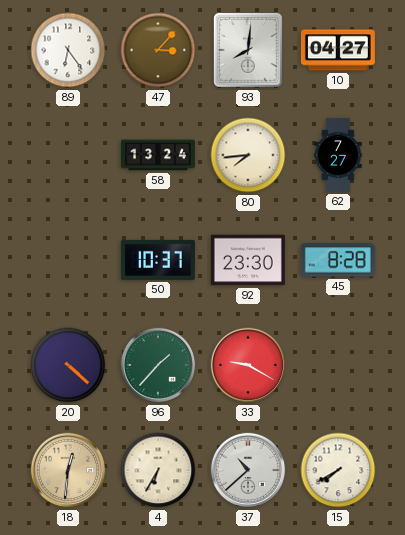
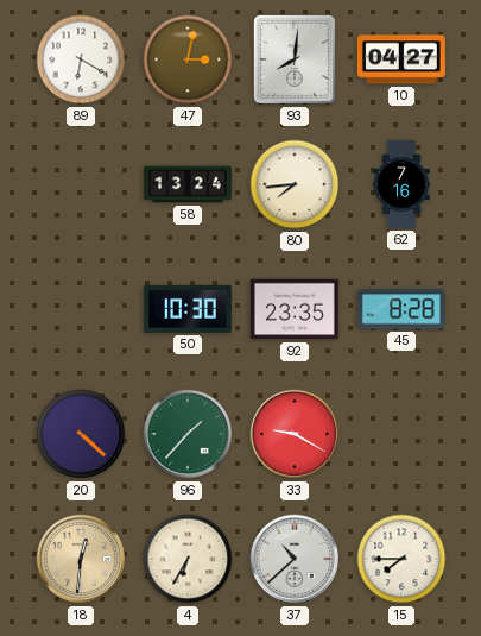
89: 6:24 -> 6:20
47: 3:07 -> 3:02
62: 7:27 -> 7:16
50: 10:37 -> 10:30
92: 23:30 -> 23:35
15: 7:40 -> 7:45
